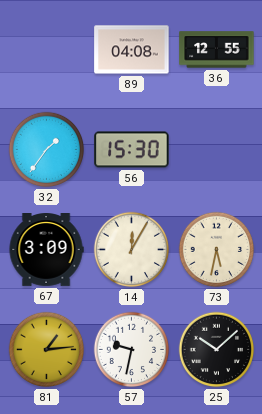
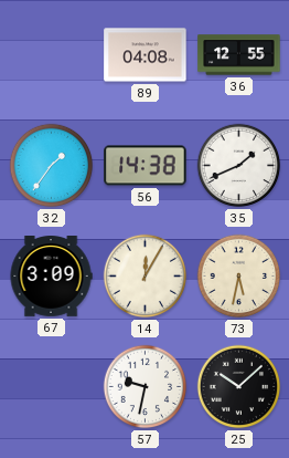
56: 15:30 -> 14:38
35: none -> 1:41
81: 1:14 -> none
